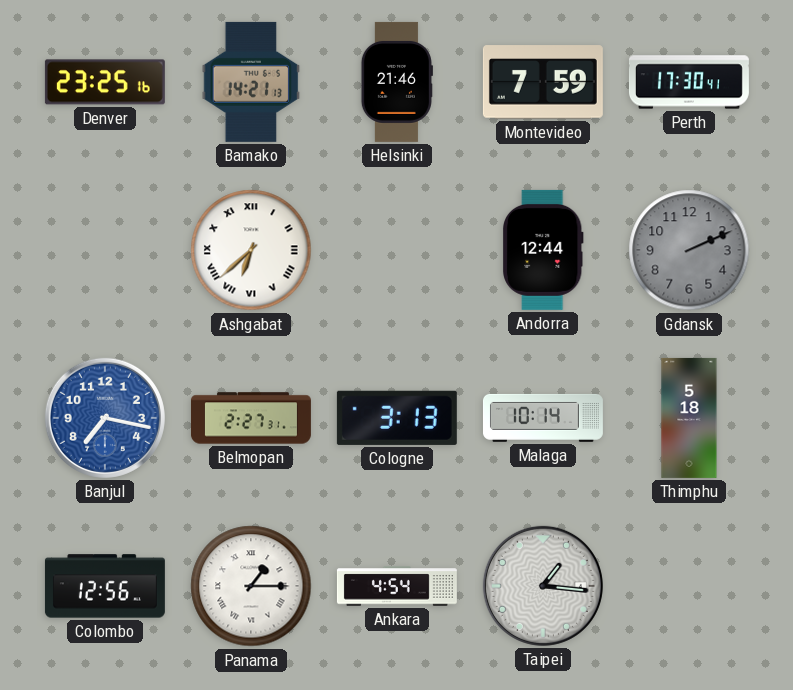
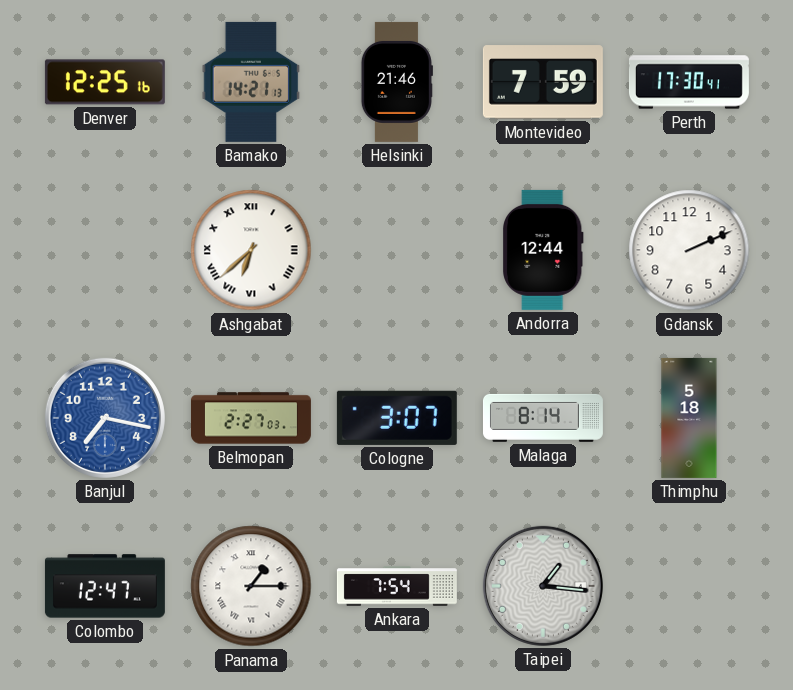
Denver: 23:25 -> 12:25
Gdansk dial: grey -> white
Belmopan: 2:27:31 -> 2:27:03
Cologne: 3:13 -> 3:07
Malaga: 10:14 -> 8:14
Colombo: 12:56 -> 12:47
Ankara: 4:54 -> 7:54
